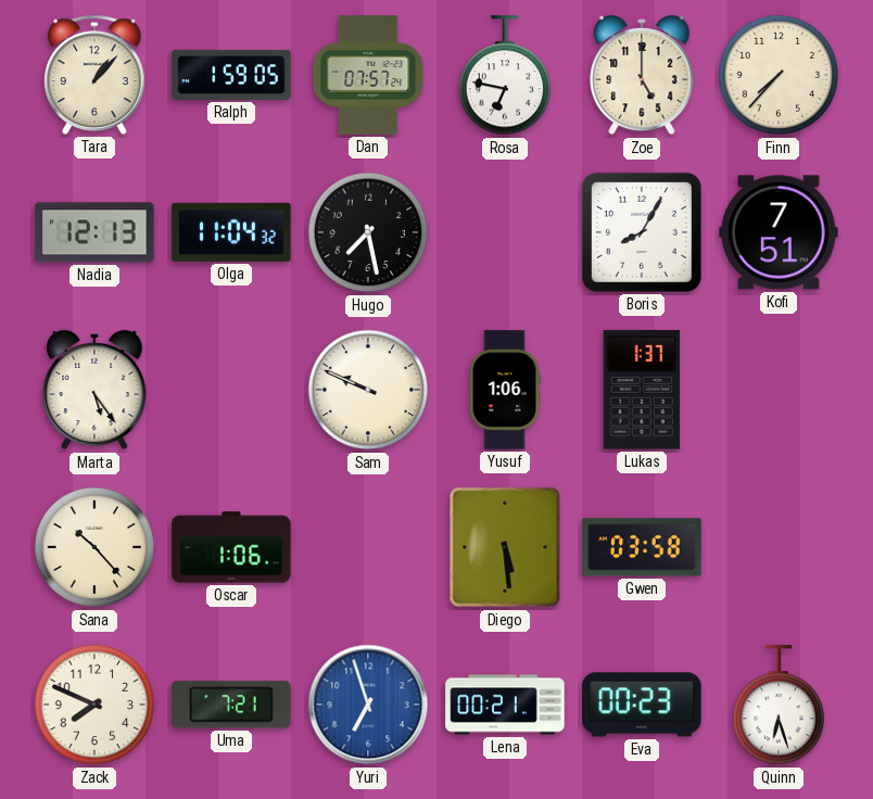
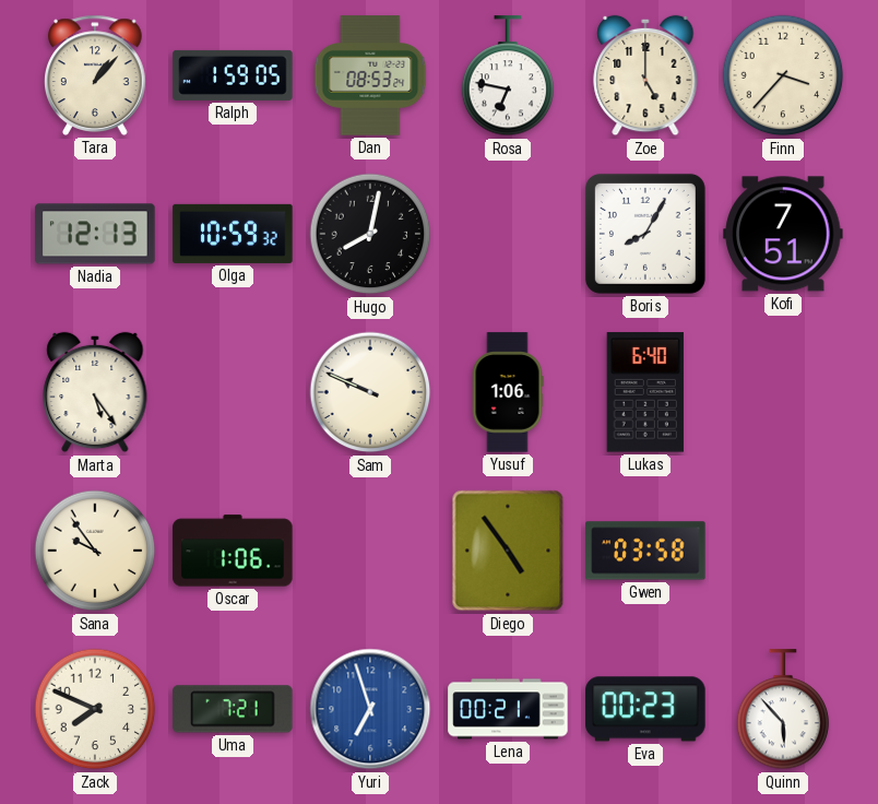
Dan: 07:57 -> 08:53
Finn: 7:37 -> 3:37
Olga: 11:04 -> 10:59
Hugo: 7:28 -> 8:02
Lukas: 1:37 -> 6:40
Sana: 10:23 -> 9:54
Diego: 5:29 -> 4:54
Quinn: 6:27 -> 5:53
